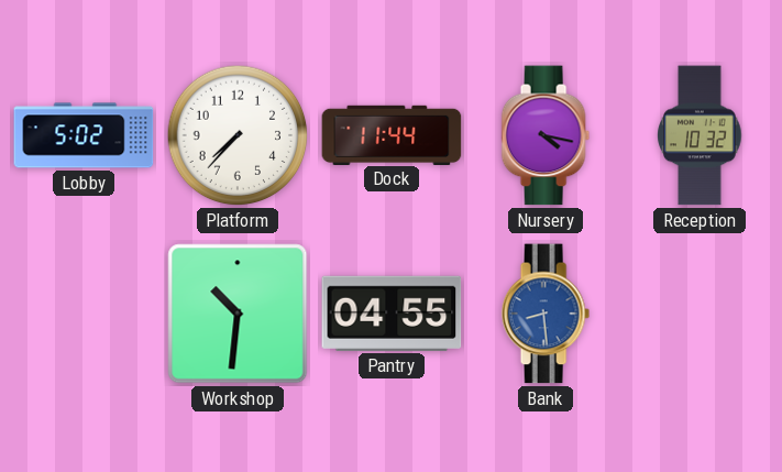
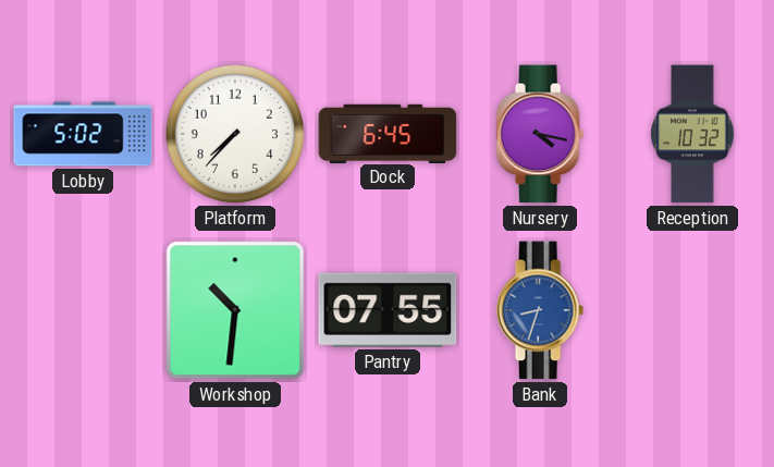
Dock: 11:44 -> 6:45
Pantry: 04:55 -> 07:55
Bank: 8:29 -> 8:33
